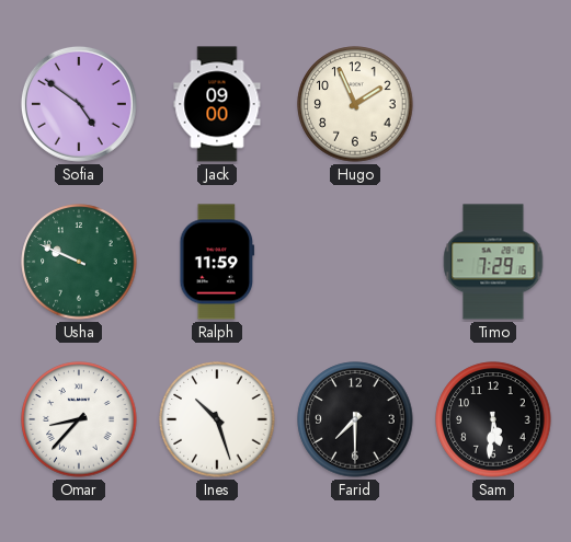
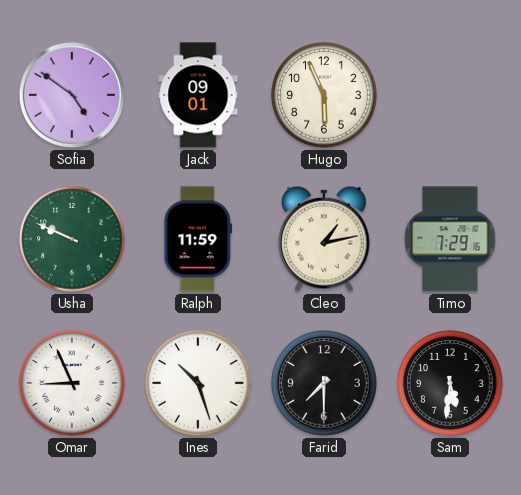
Jack: 09:00 -> 09:01
Hugo: 1:56 -> 5:56
Cleo: none -> 1:13
Omar: 8:37 -> 8:56
